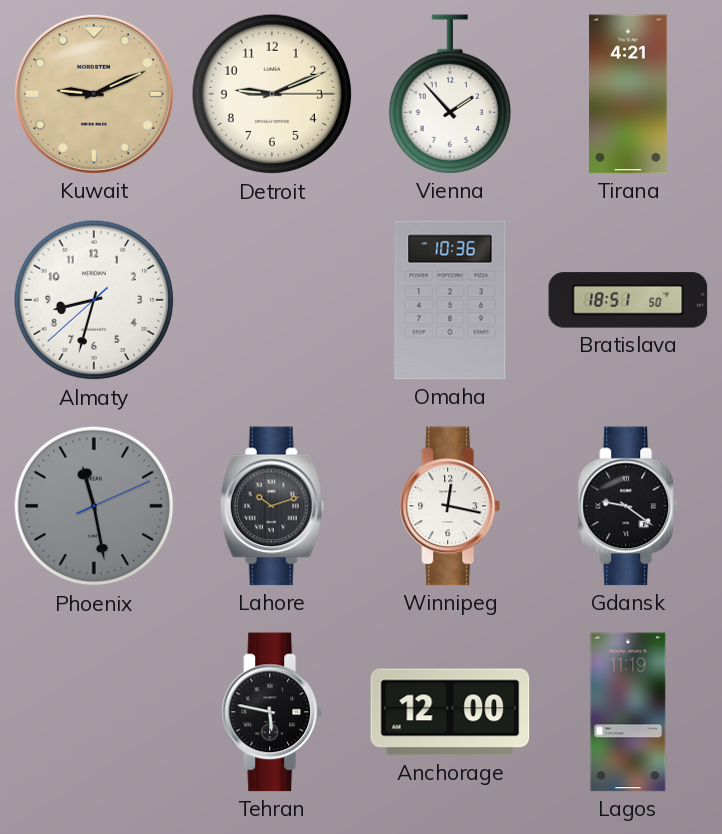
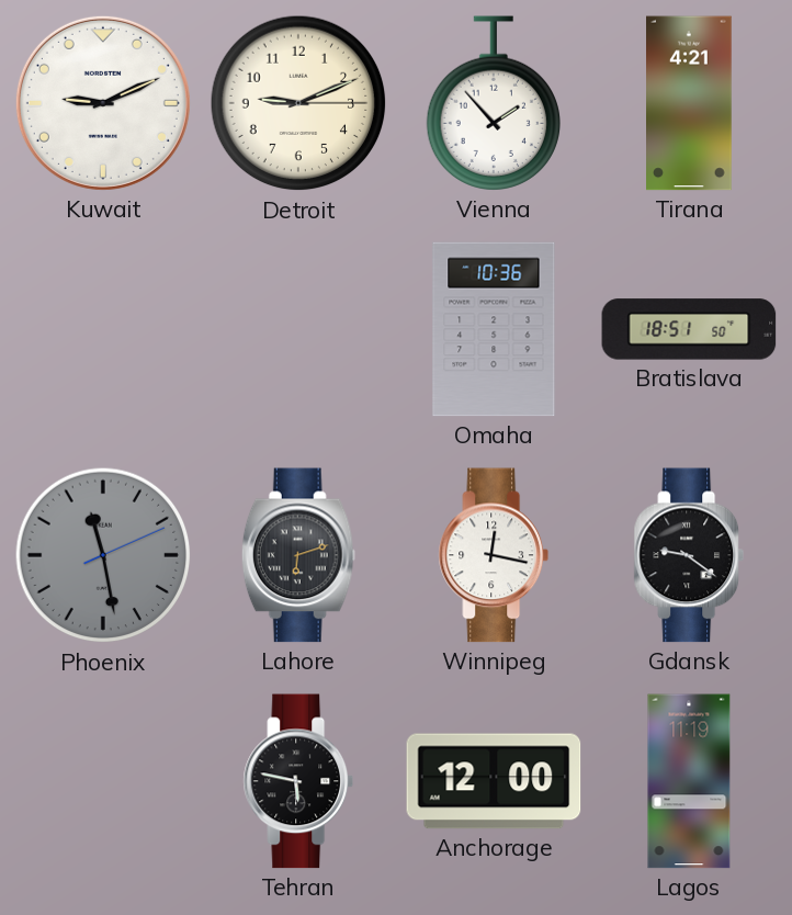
Kuwait dial: champagne -> white
Almaty: 8:32 -> none
Lahore: 10:12 -> 6:12
